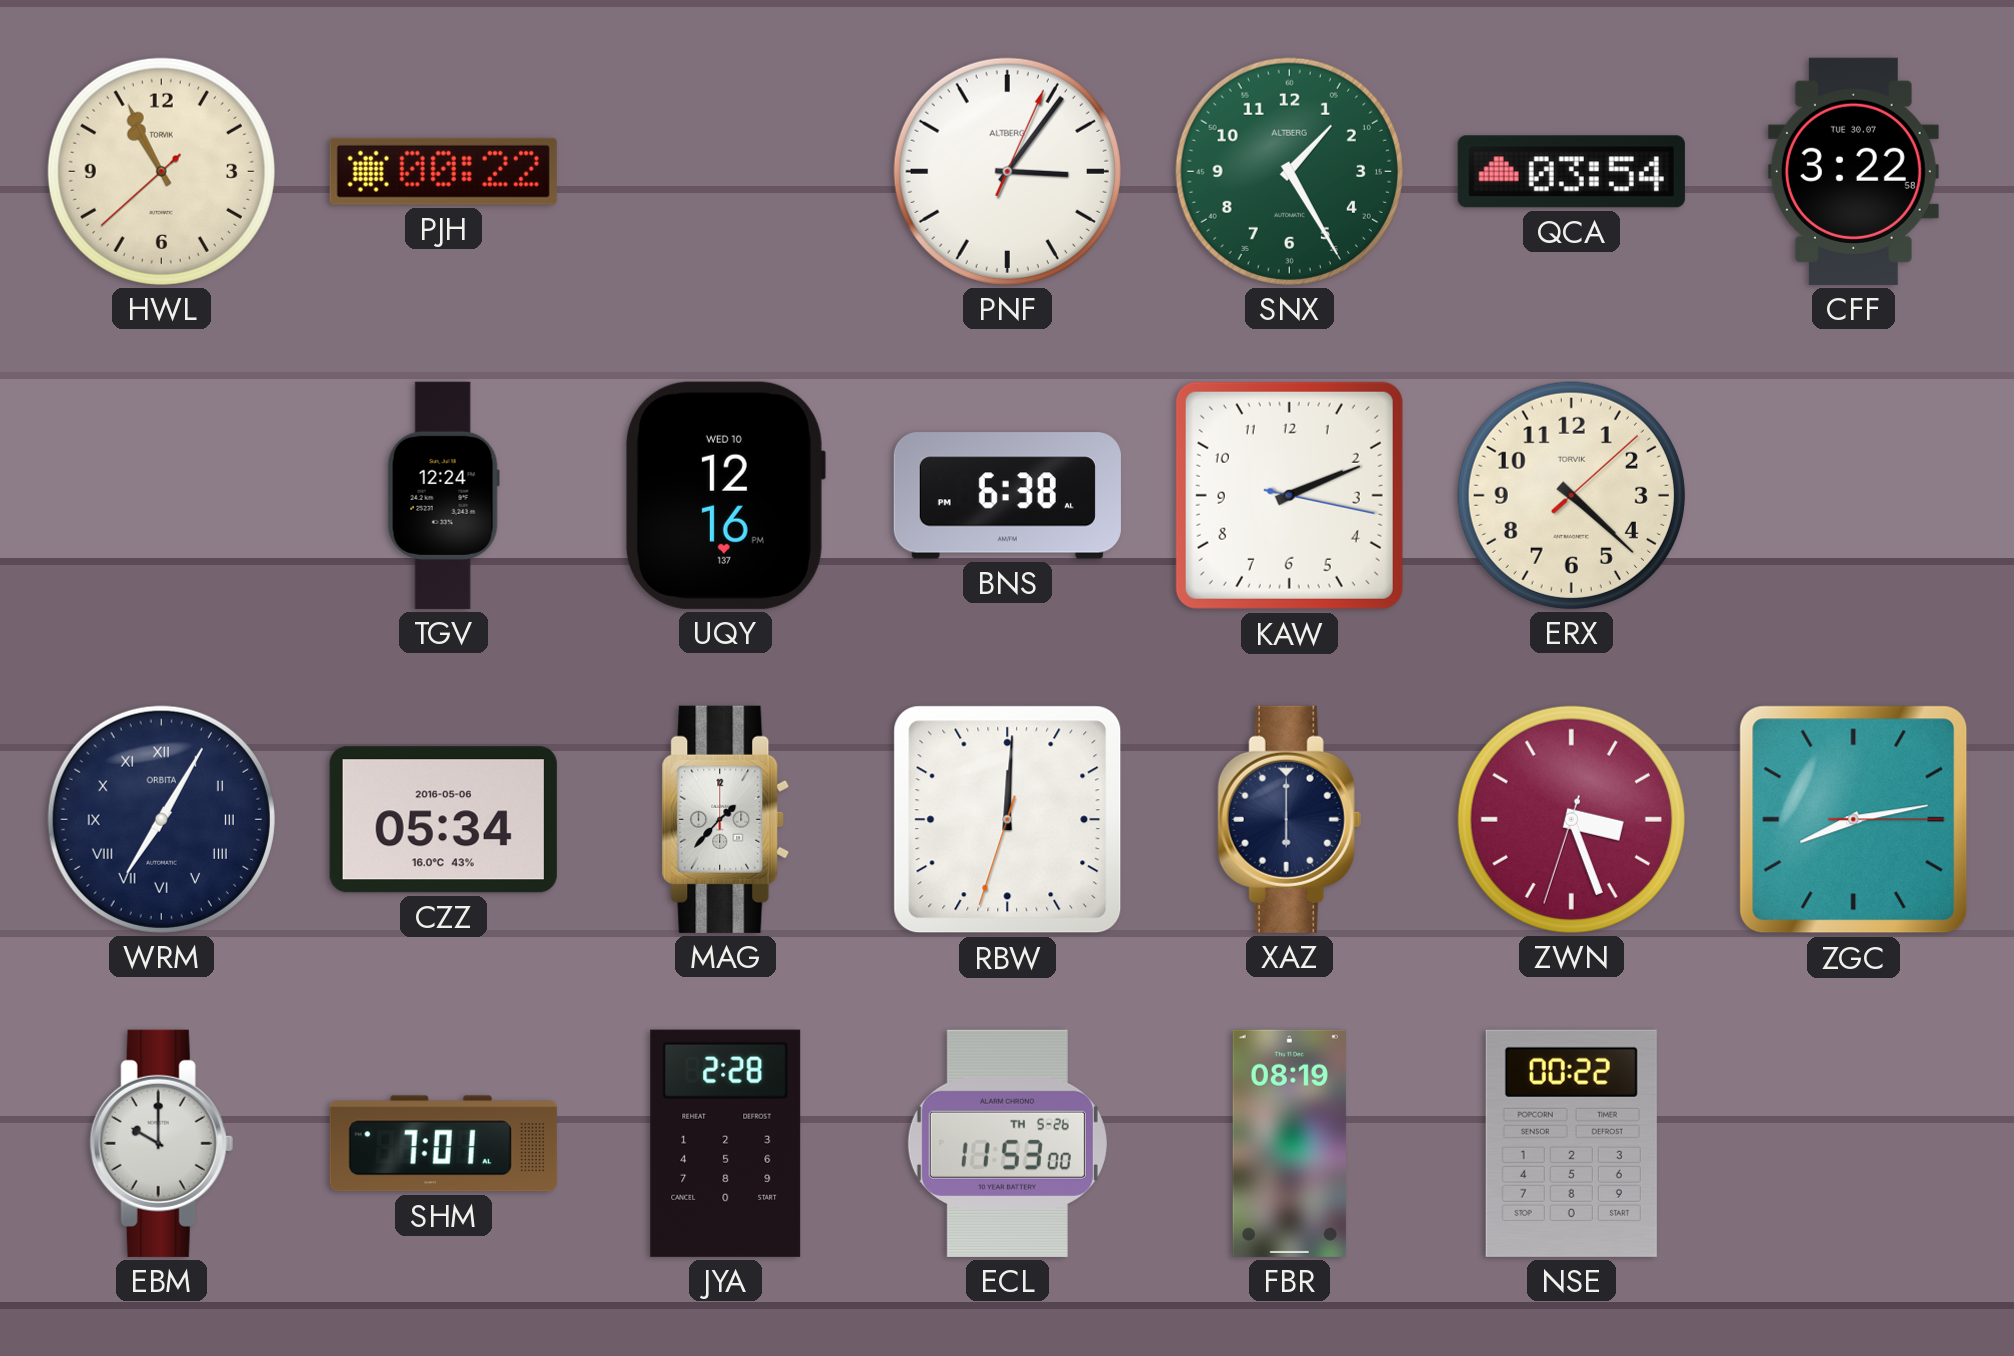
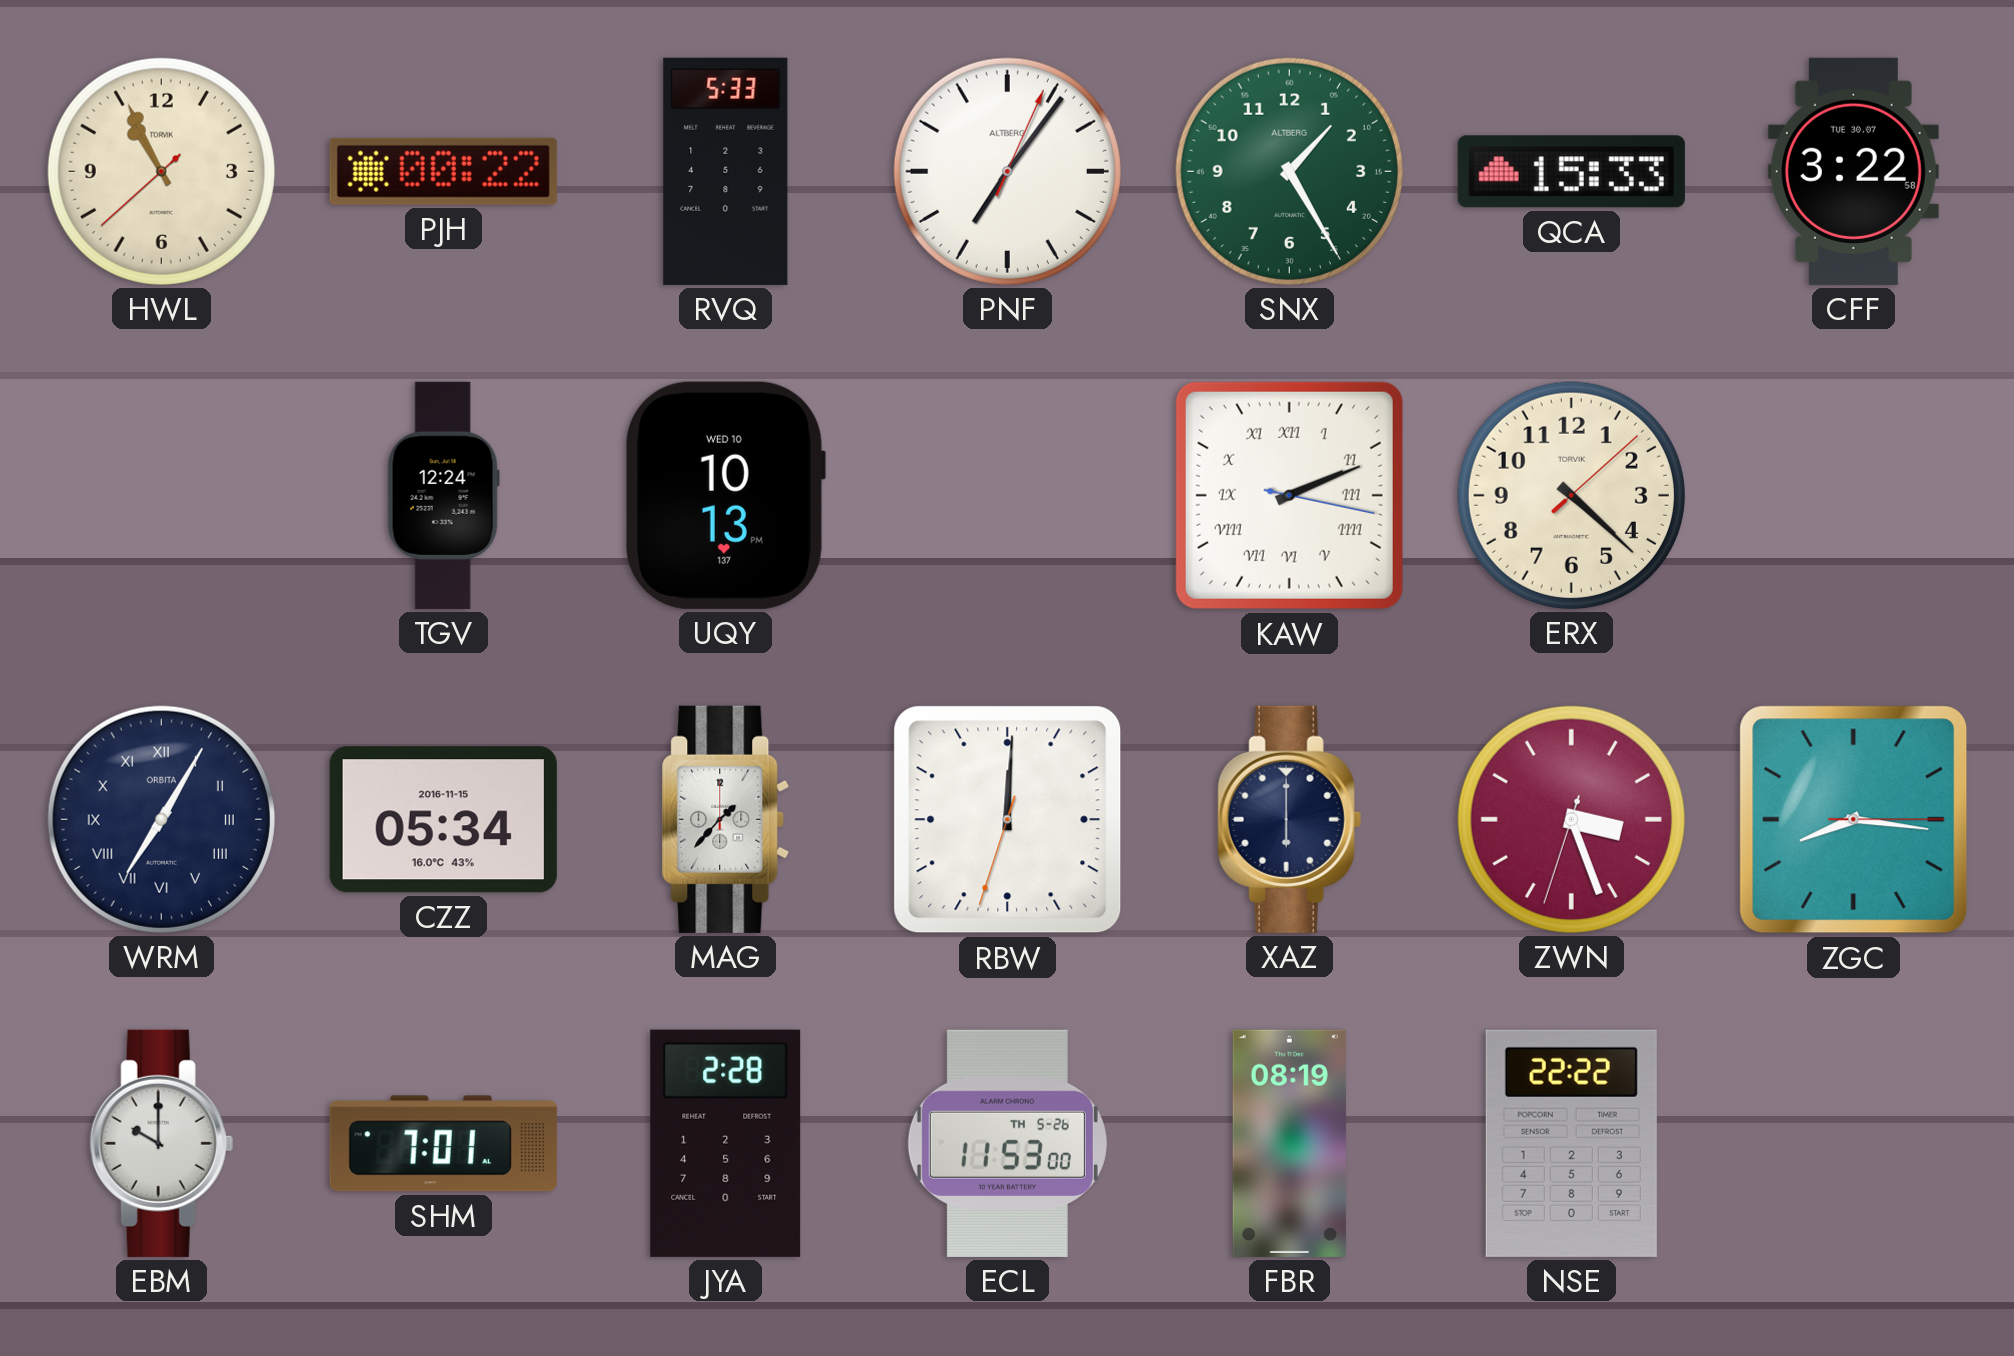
RVQ: none -> 5:33
PNF: 3:06 -> 7:06
QCA: 03:54 -> 15:33
UQY: 12:16 -> 10:13
BNS: 6:38 -> none
KAW numerals: Arabic -> Roman
CZZ date: 2016-05-06 -> 2016-11-15
ZGC: 8:13 -> 8:16
NSE: 00:22 -> 22:22
